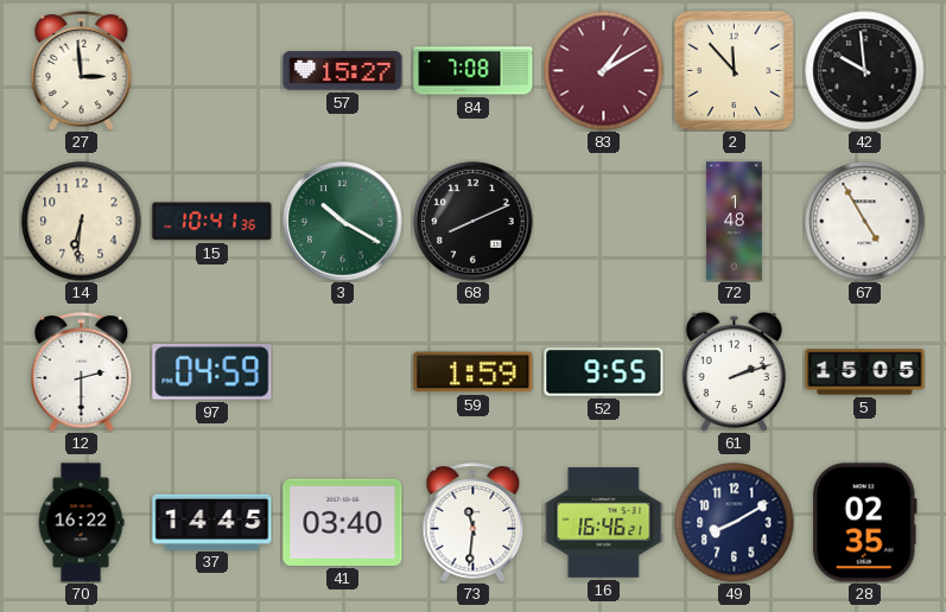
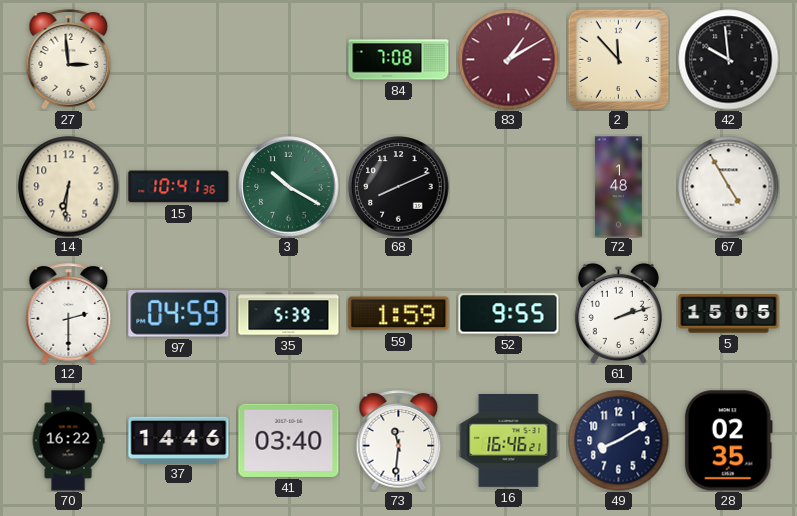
57: 15:27 -> none
35: none -> 5:39
37: 14:45 -> 14:46
